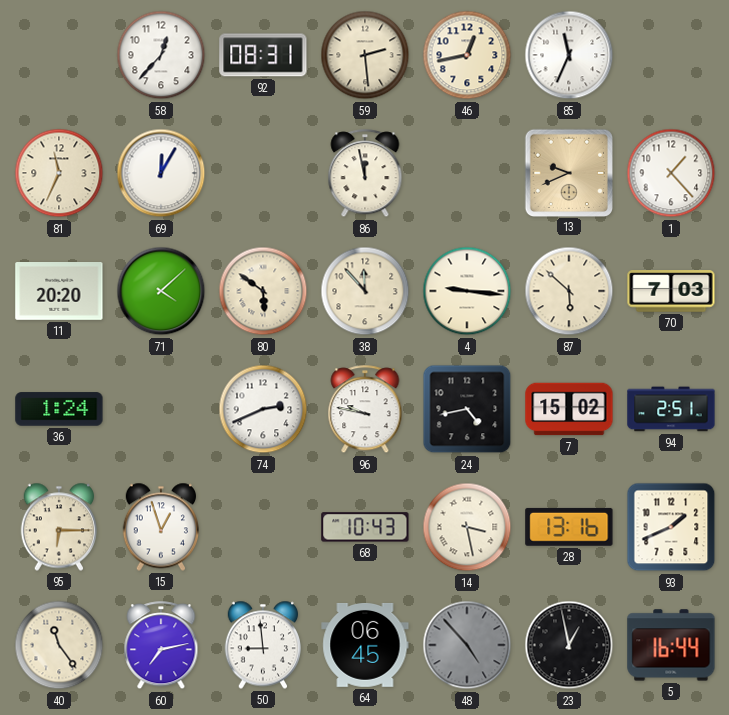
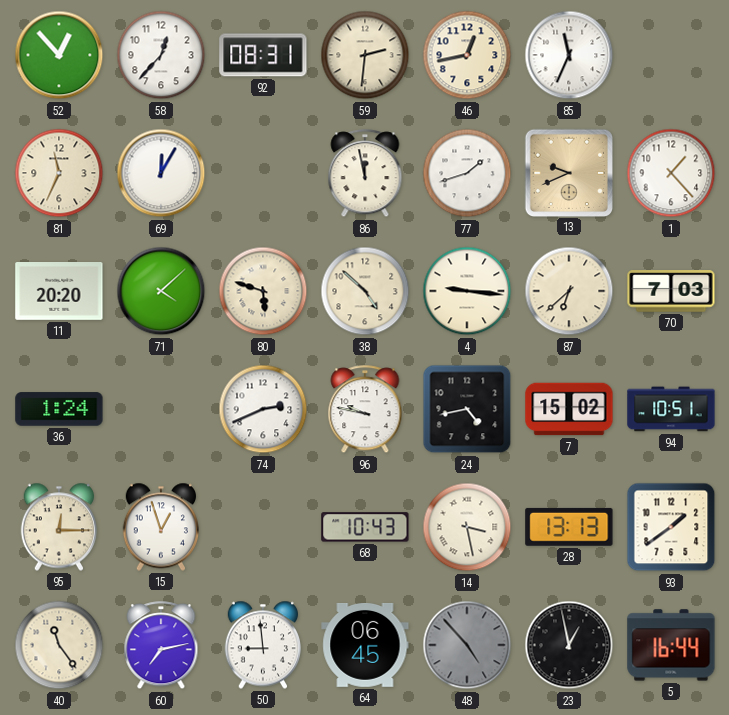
52: none -> 12:53
59: 2:29 -> 2:31
77: none -> 1:42
80: 5:51 -> 5:48
38: 11:53 -> 4:52
87: 5:52 -> 6:38
94: 2:51 -> 10:51
95: 6:15 -> 12:15
28: 13:16 -> 13:13
93: 1:41 -> 1:39
